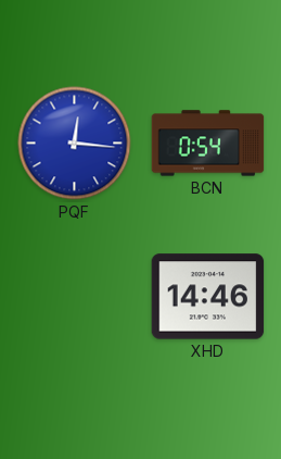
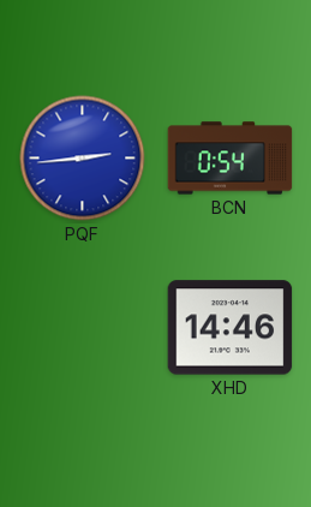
PQF: 12:16 -> 2:44
